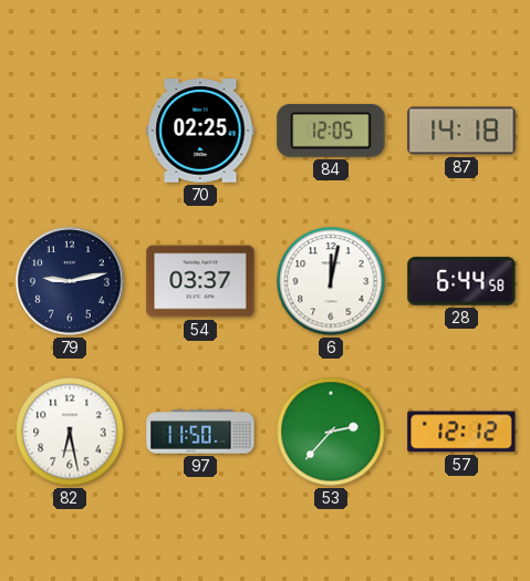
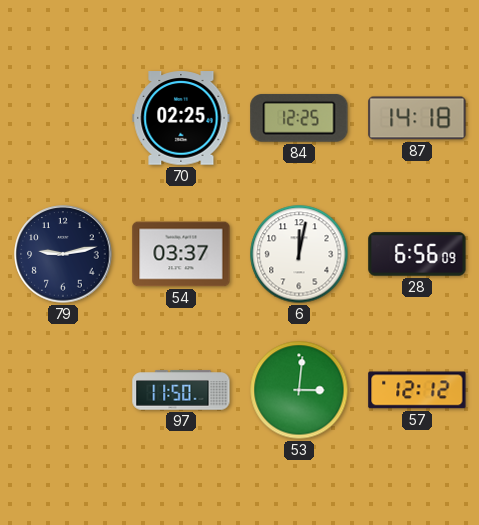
84: 12:05 -> 12:25
28: 6:44 -> 6:56
82: 6:28 -> none
53: 2:37 -> 3:01
